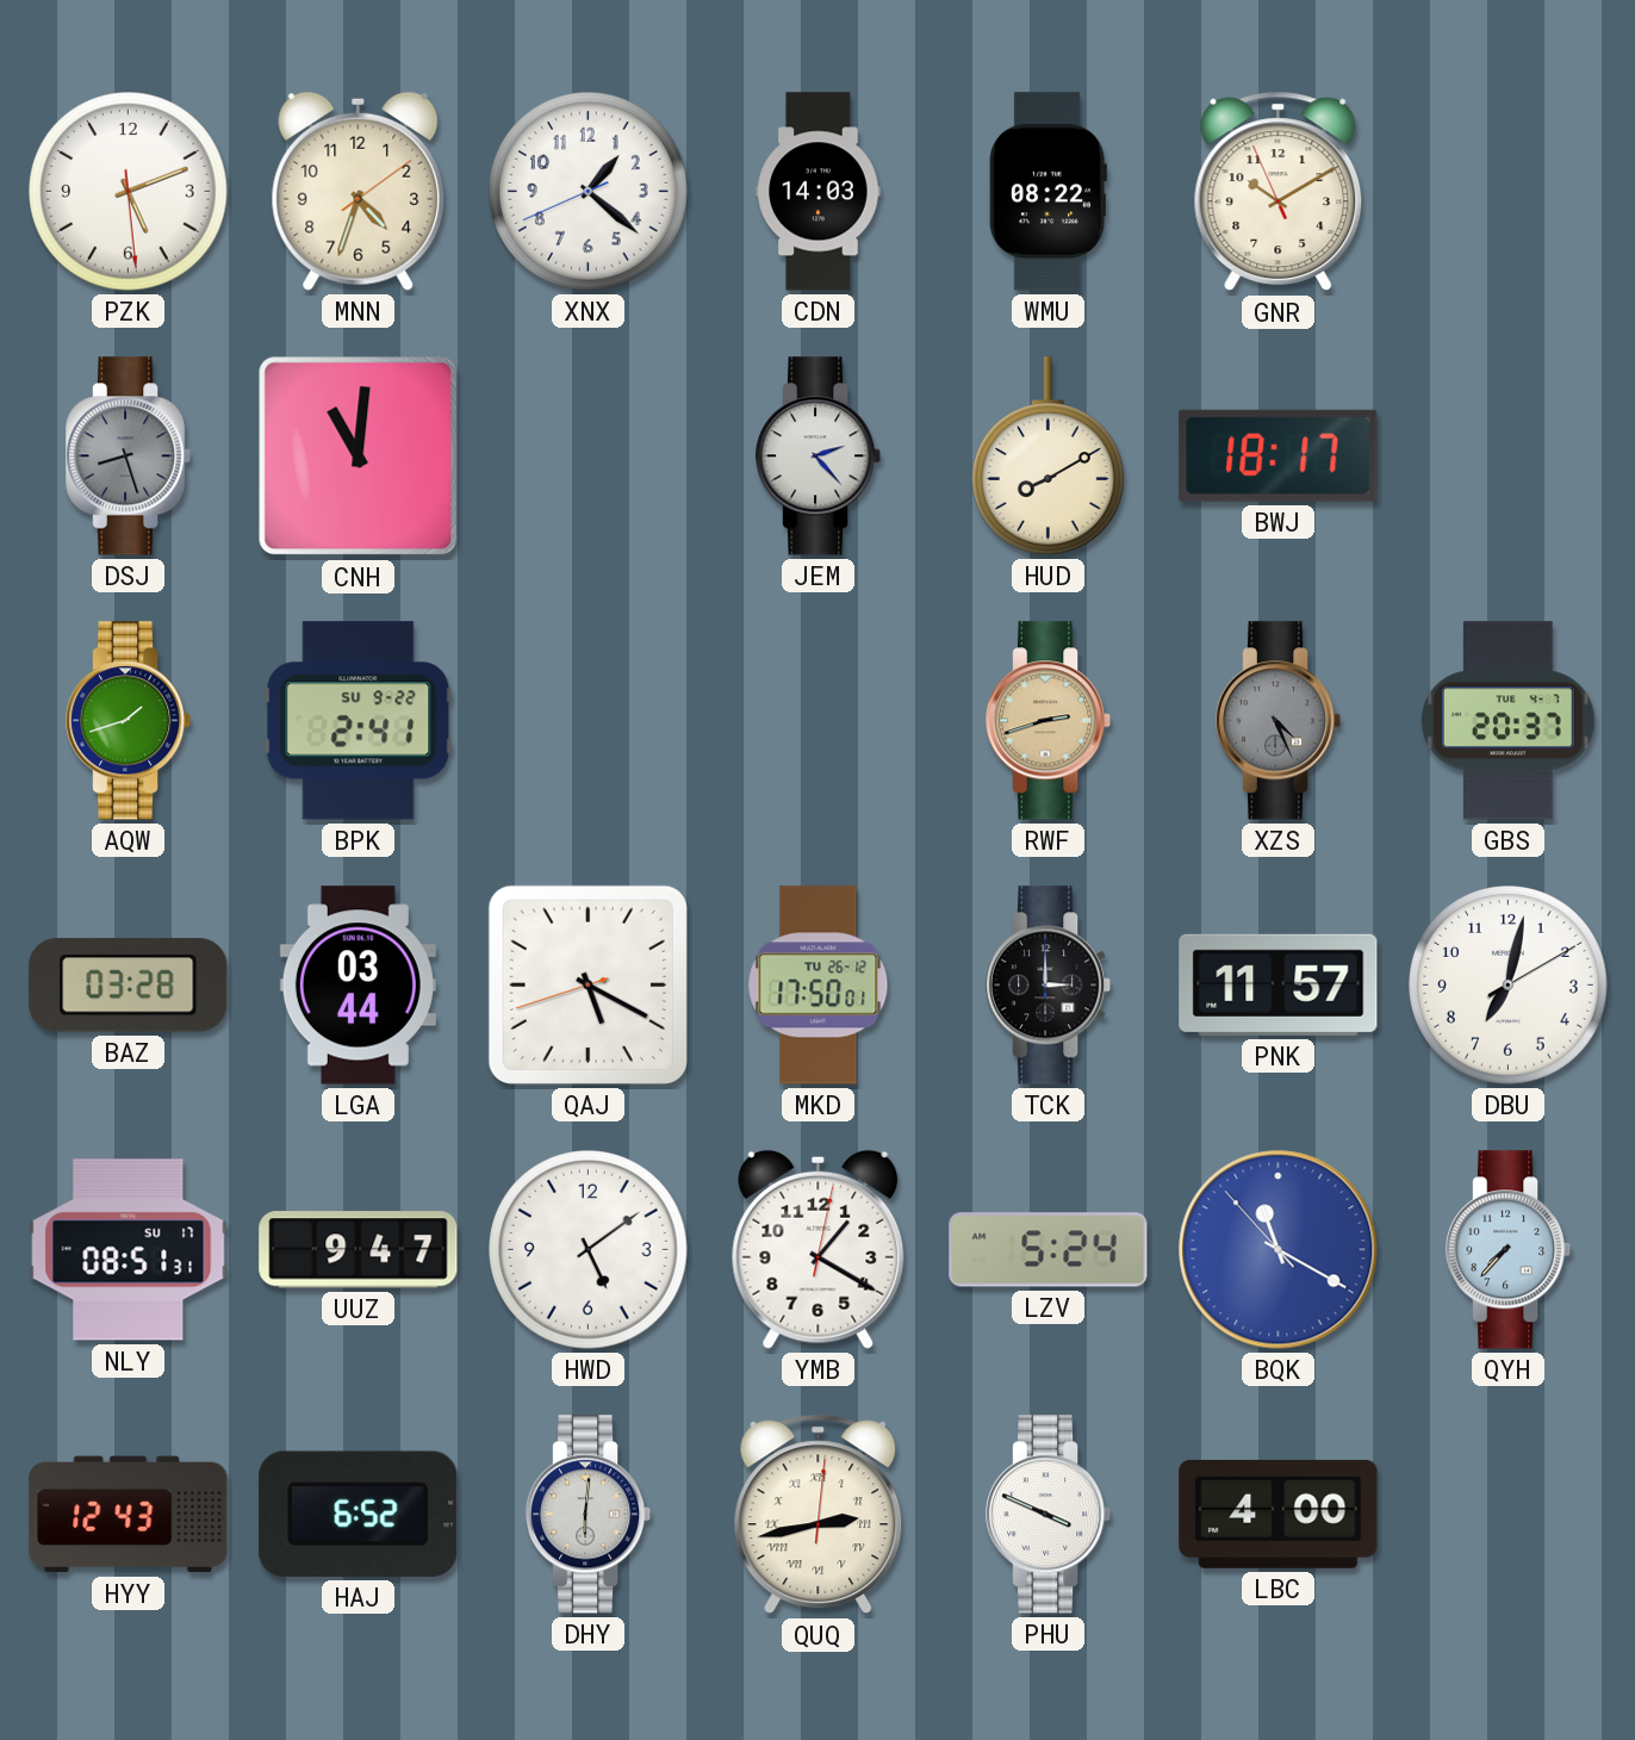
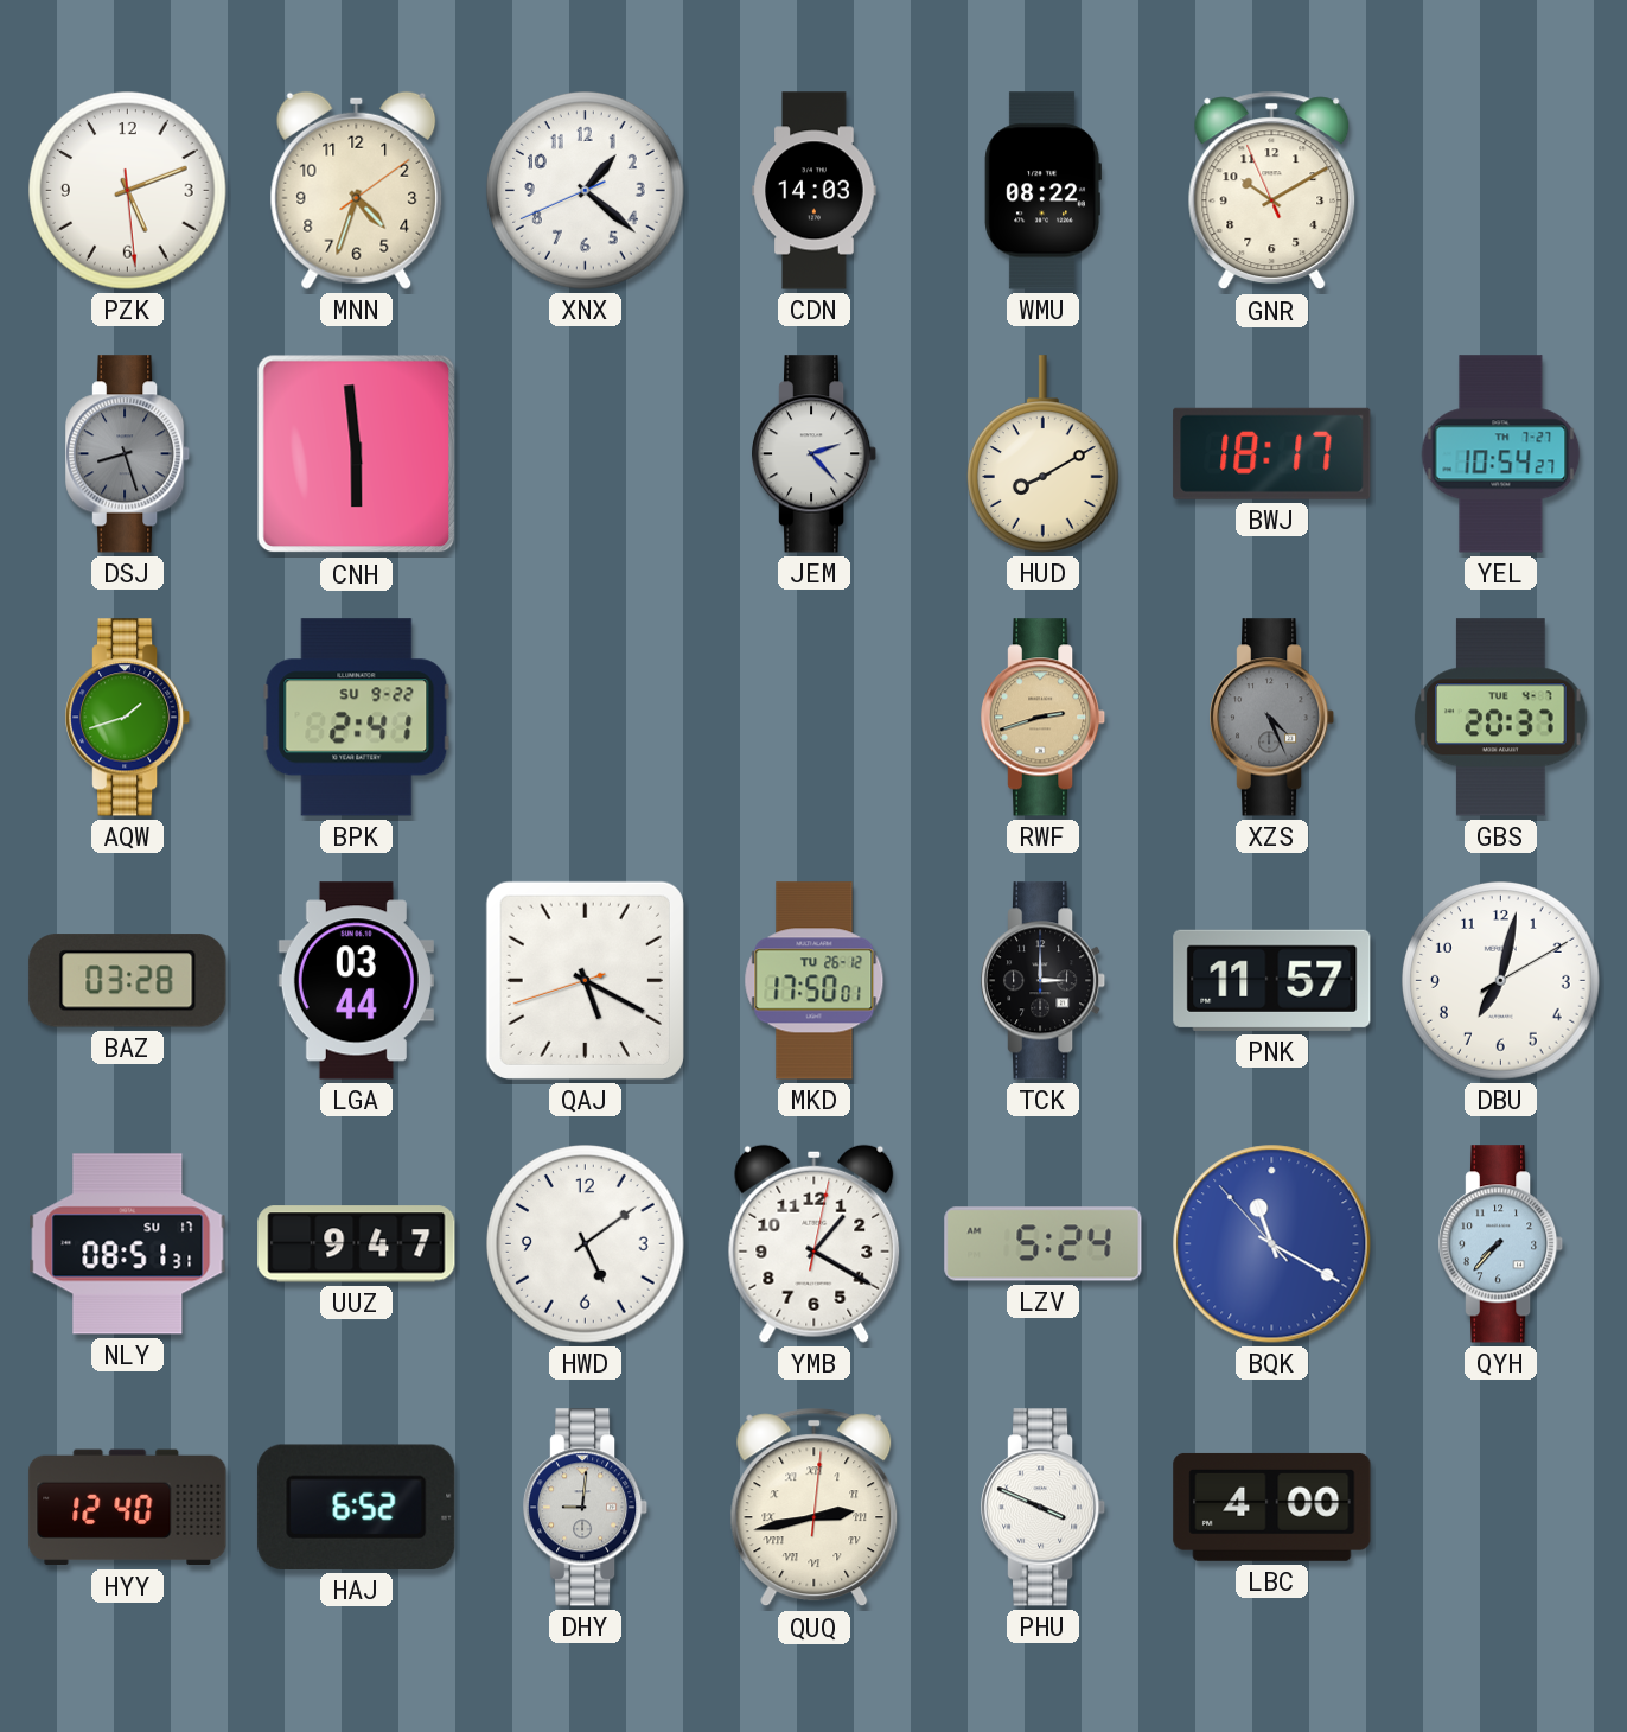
CNH: 11:01 -> 5:59
YEL: none -> 10:54
HYY: 12:43 -> 12:40
DHY: 6:01 -> 9:01
